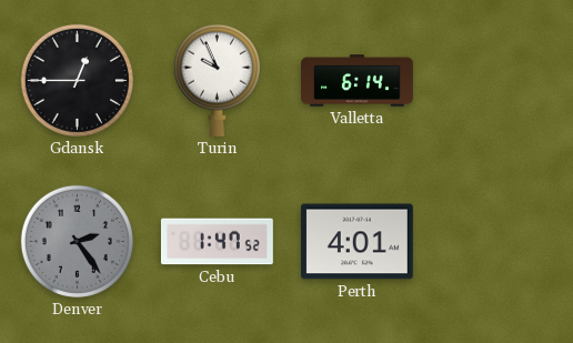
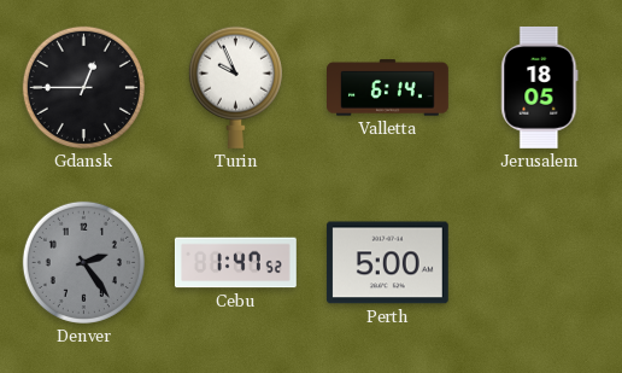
Jerusalem: none -> 18:05
Perth: 4:01 -> 5:00
